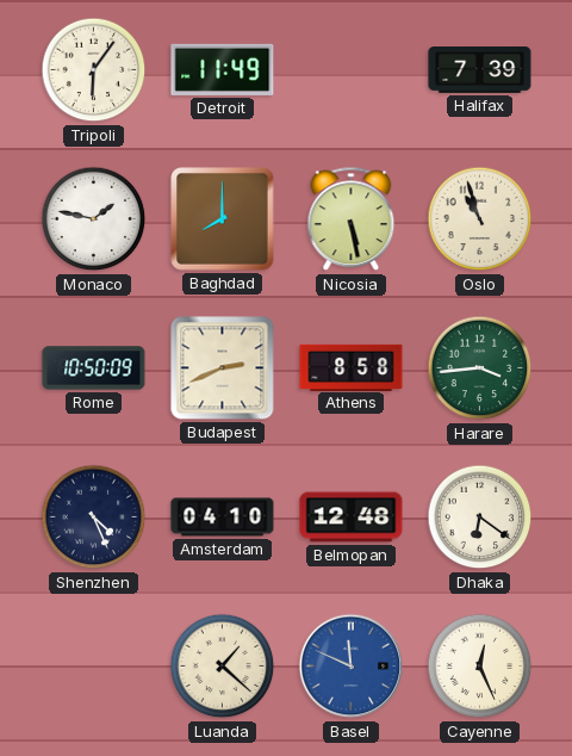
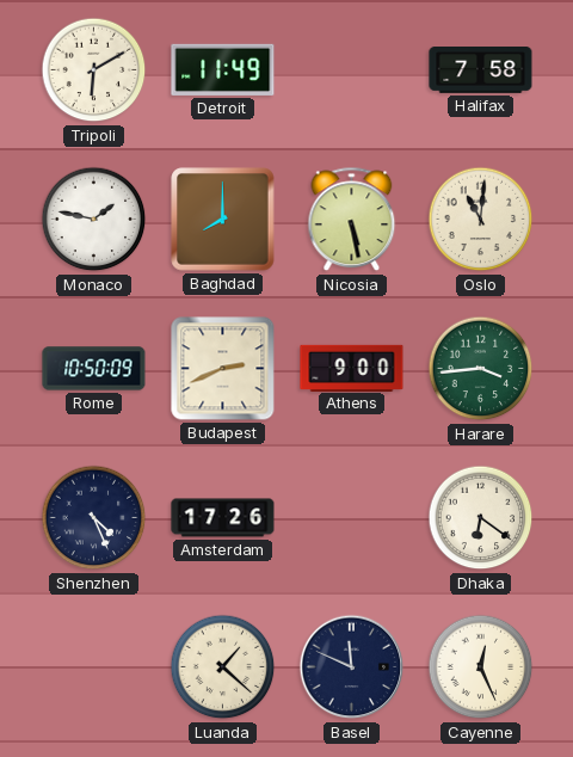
Tripoli: 6:06 -> 6:10
Halifax: 7:39 -> 7:58
Oslo: 10:57 -> 11:01
Athens: 8:58 -> 9:00
Amsterdam: 04:10 -> 17:26
Belmopan: 12:48 -> none
Basel dial: blue -> navy
